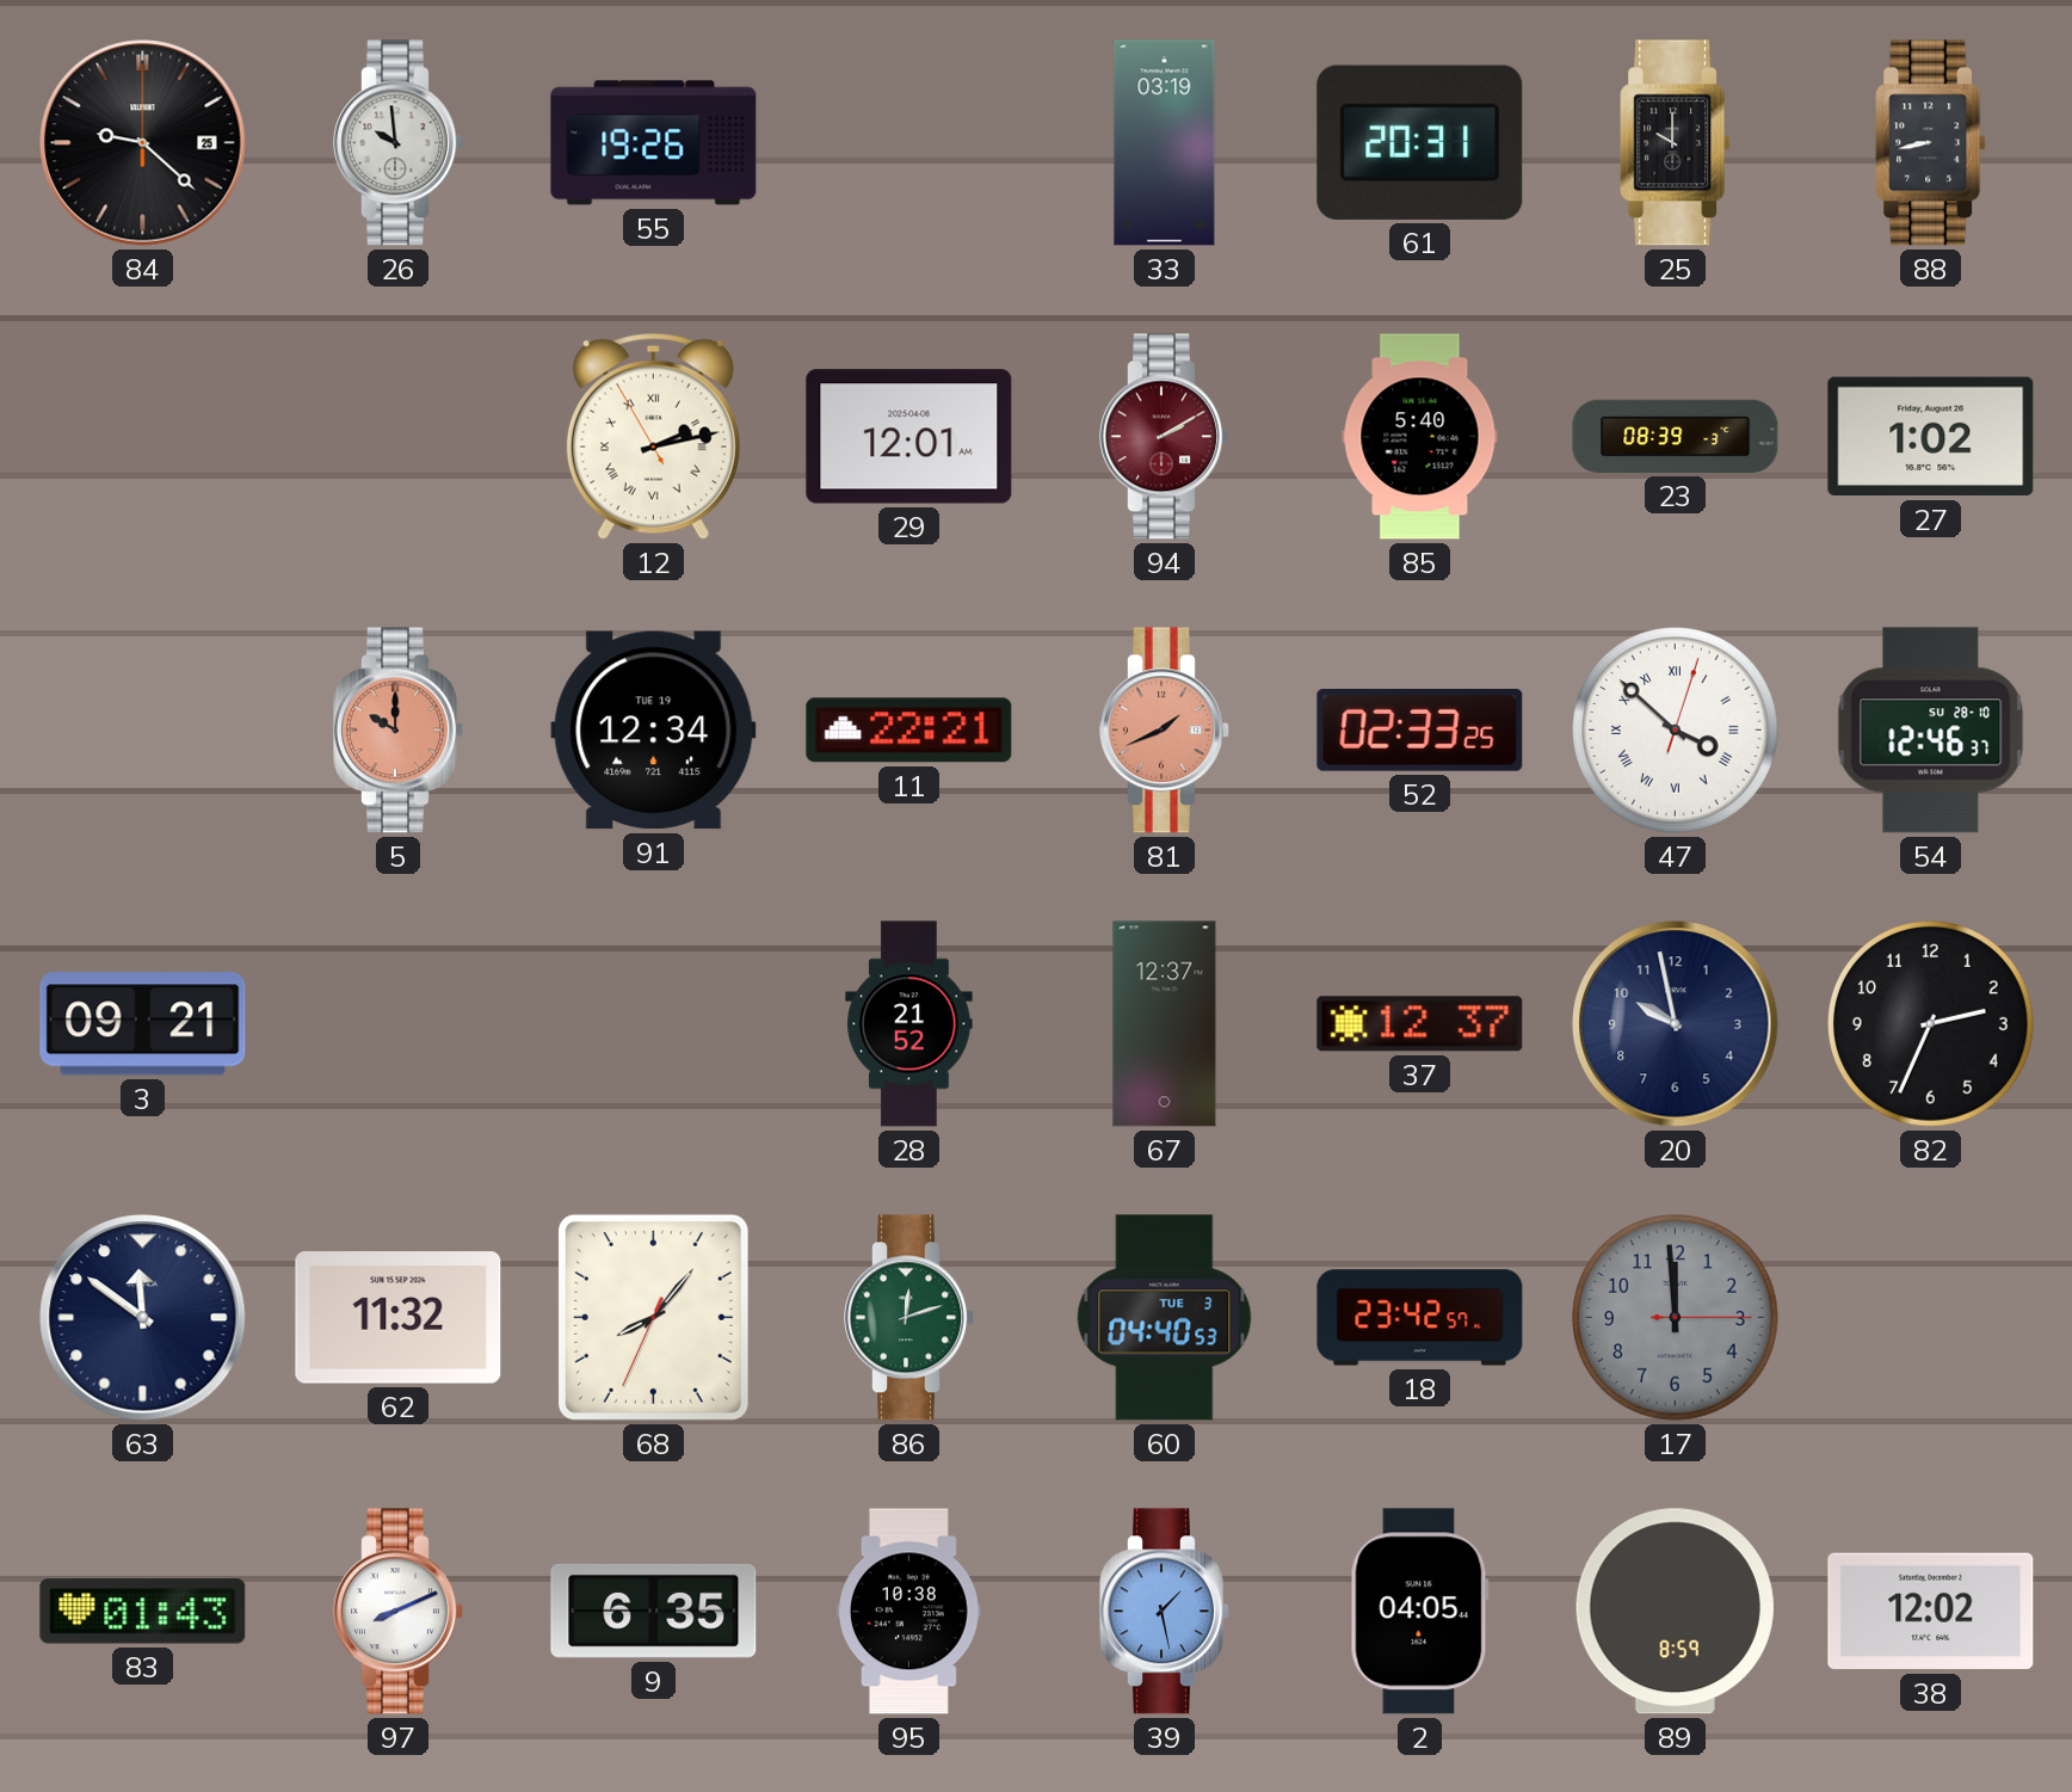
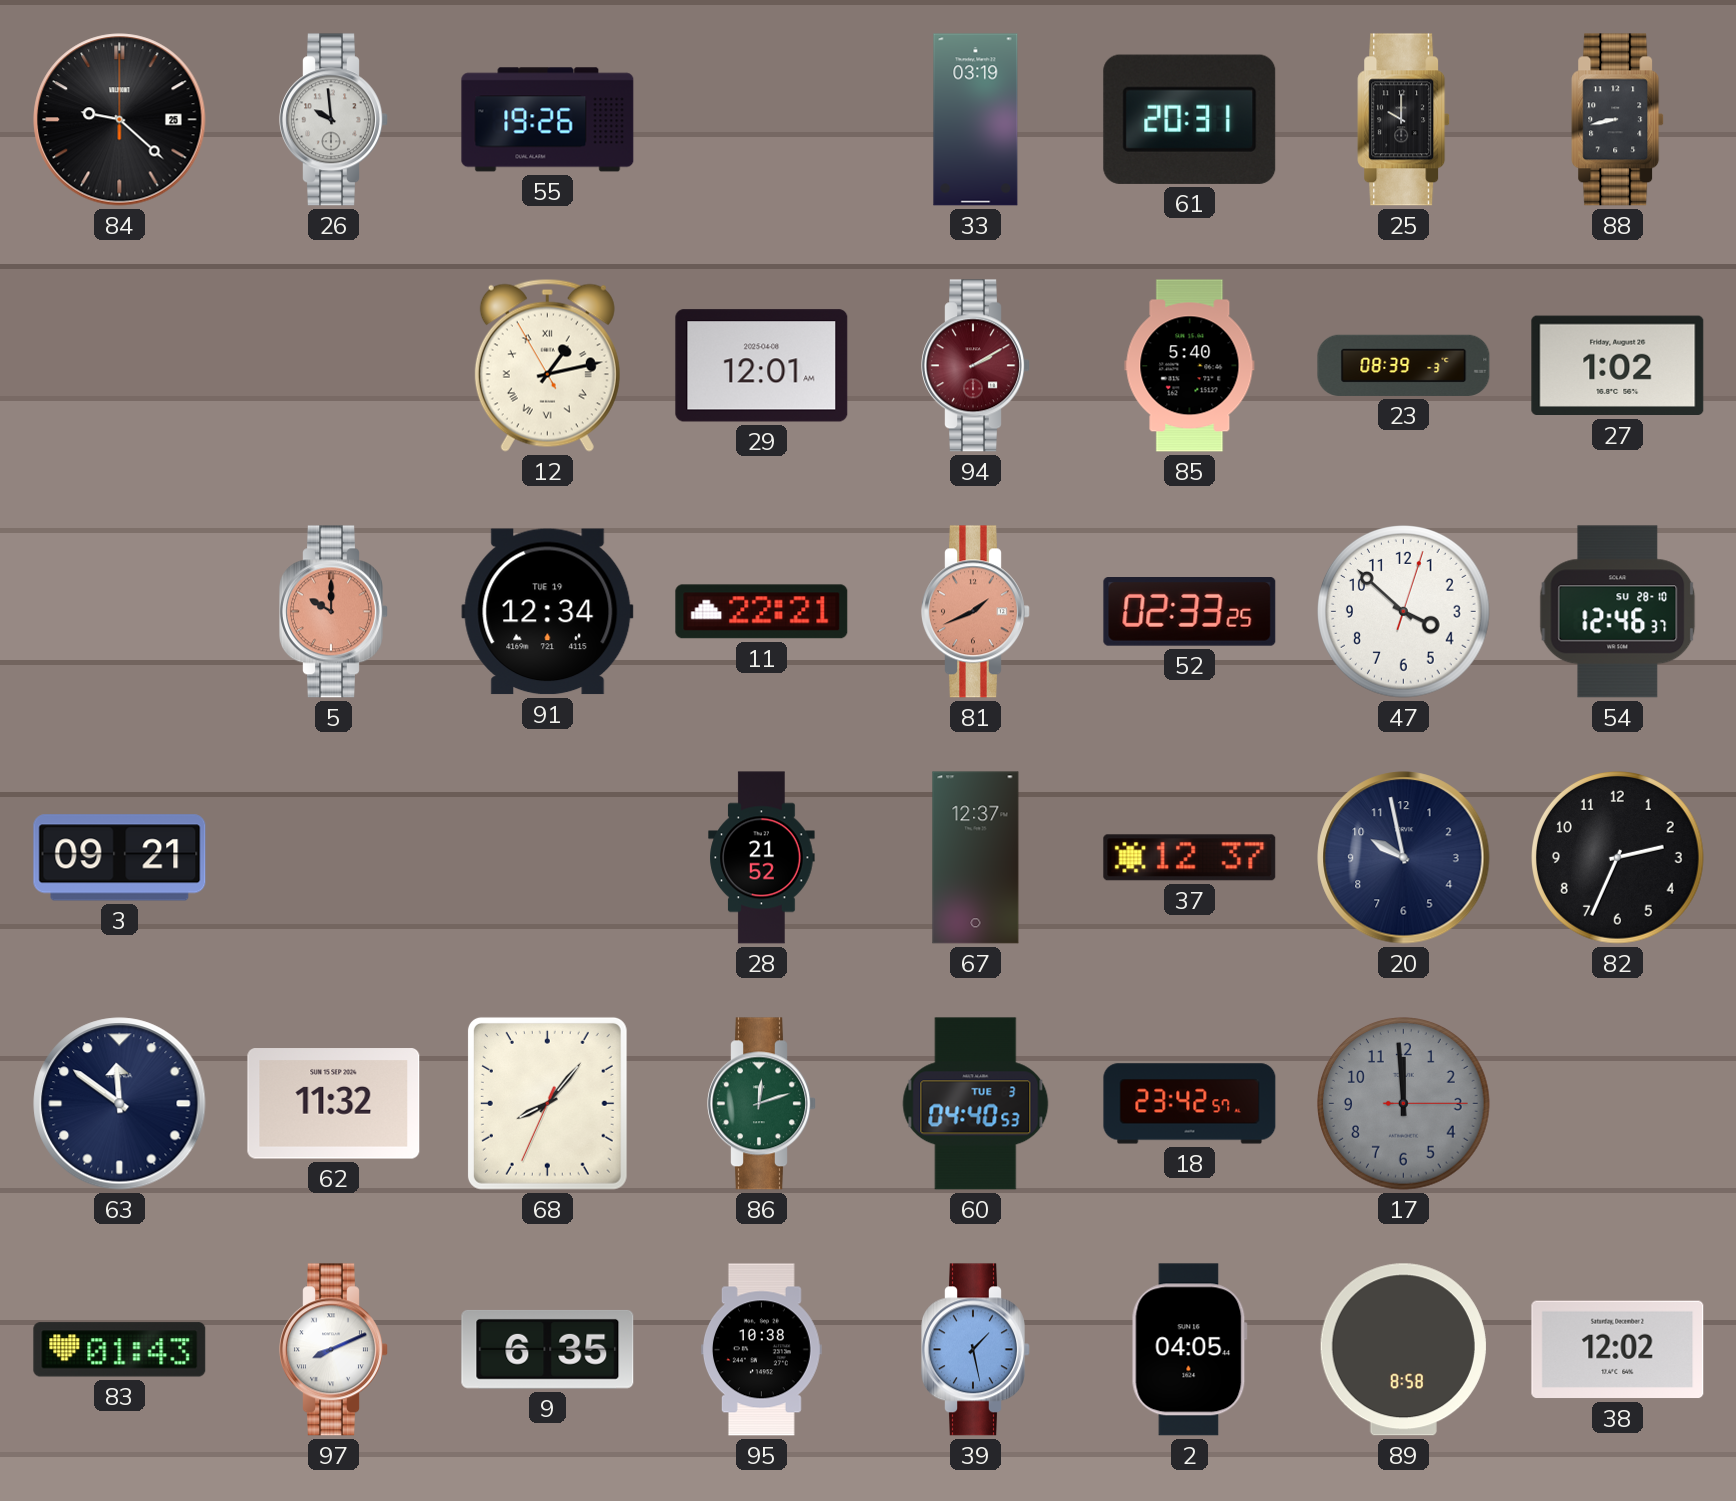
12: 2:12 -> 1:12
47 numerals: Roman -> Arabic
89: 8:59 -> 8:58
